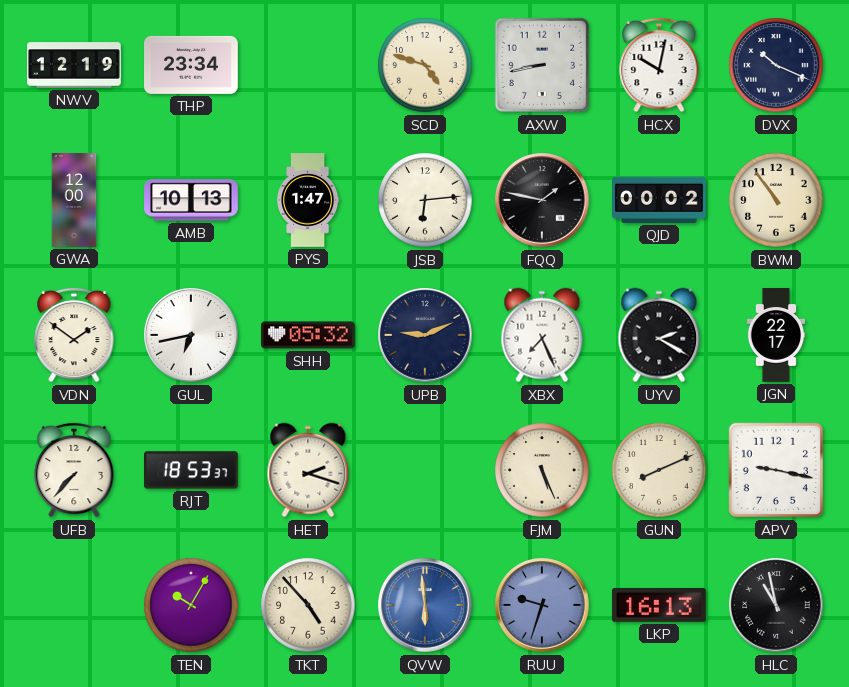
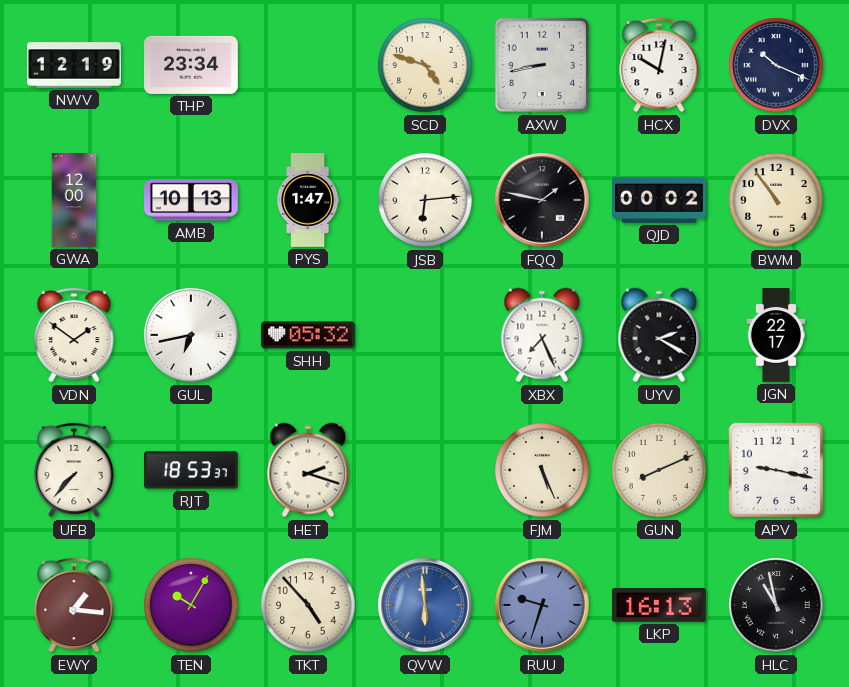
UPB: 9:11 -> none
EWY: none -> 1:16
